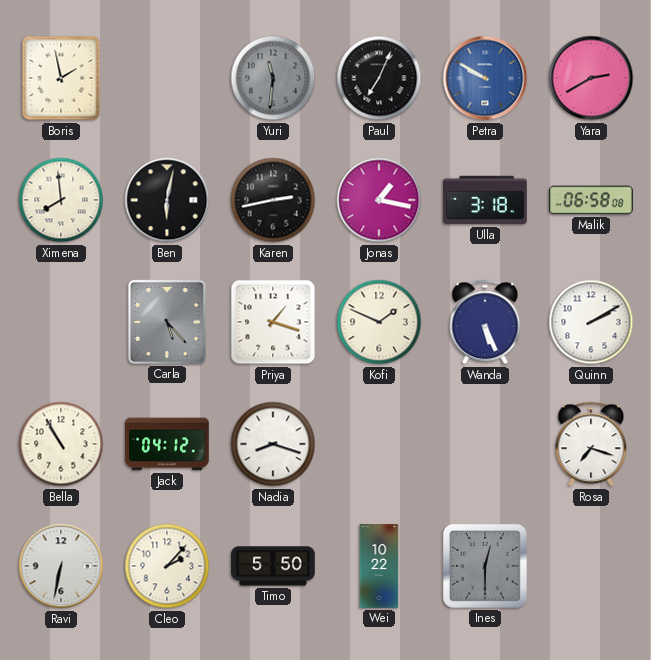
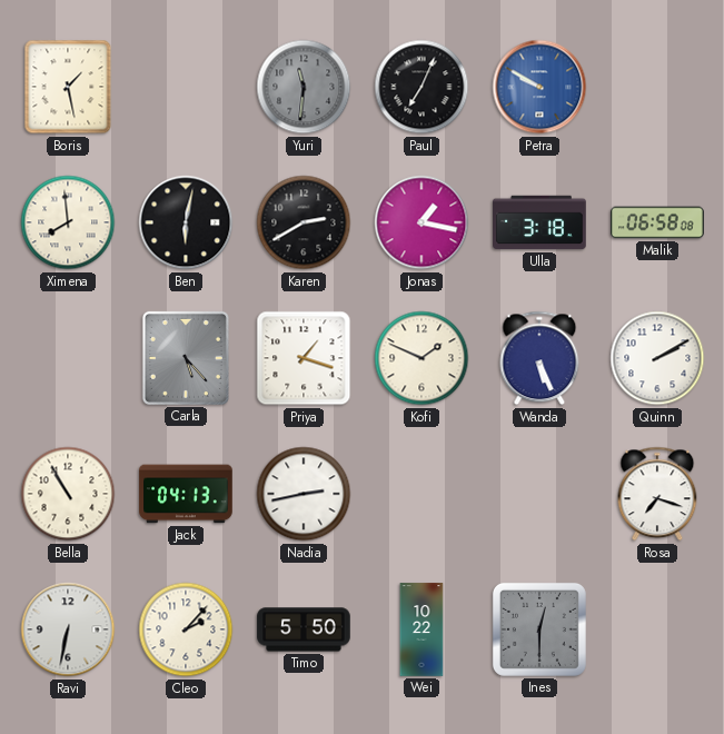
Boris: 1:58 -> 1:28
Yara: 2:40 -> none
Karen: 2:43 -> 2:40
Jack: 04:12 -> 04:13
Nadia: 8:18 -> 2:43
